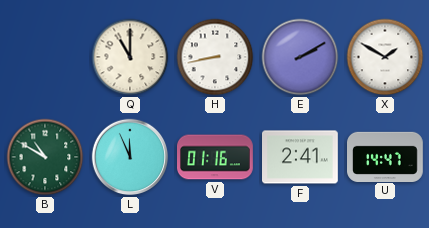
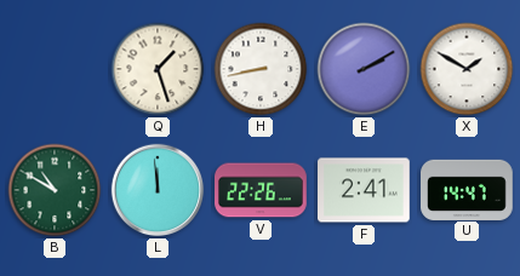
Q: 11:00 -> 1:27
L: 11:56 -> 11:59
V: 01:16 -> 22:26
